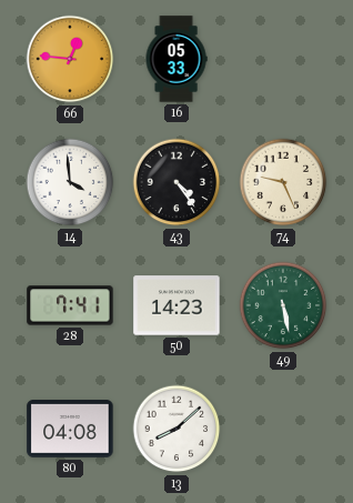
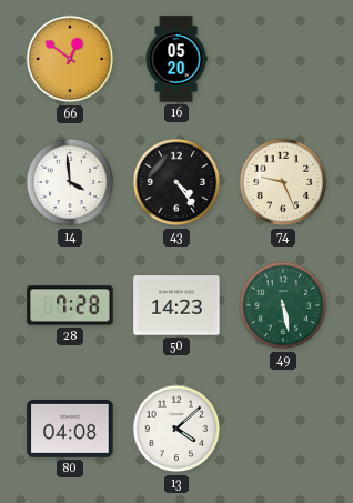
66: 12:46 -> 12:51
16: 05:33 -> 05:20
28: 7:41 -> 7:28
13: 8:08 -> 4:08
